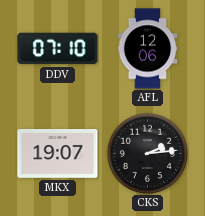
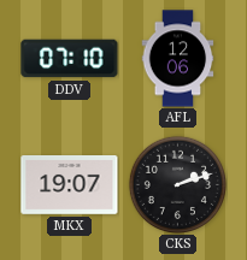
CKS: 2:14 -> 2:12
